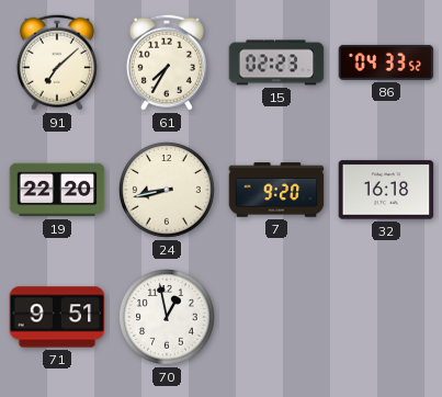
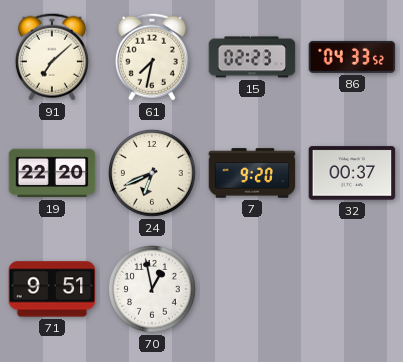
61: 7:35 -> 7:32
24: 8:43 -> 6:41
32: 16:18 -> 00:37
